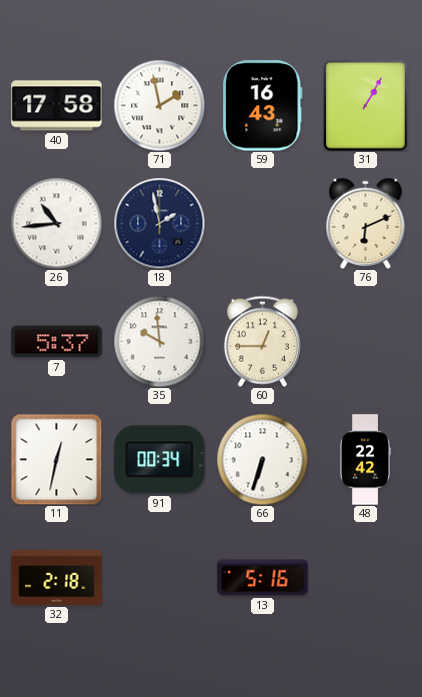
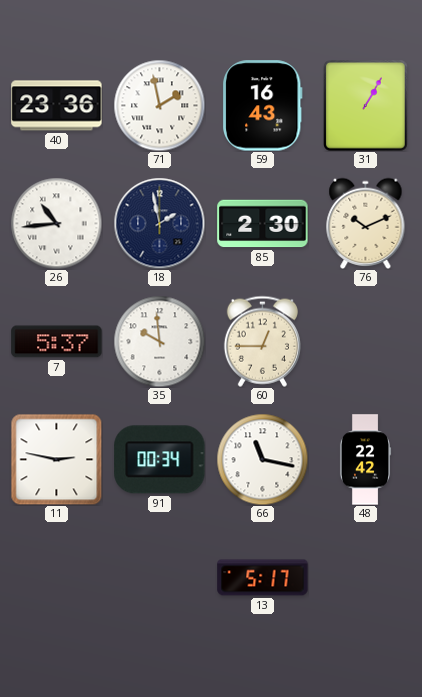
40: 17:58 -> 23:36
85: none -> 2:30
76: 6:11 -> 10:11
11: 12:32 -> 2:47
66: 6:33 -> 11:17
32: 2:18 -> none
13: 5:16 -> 5:17
